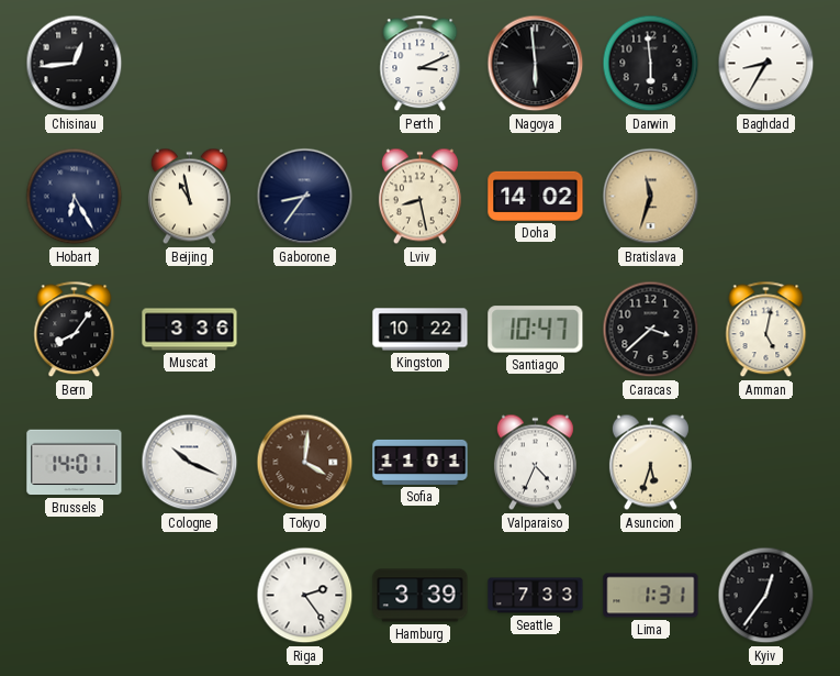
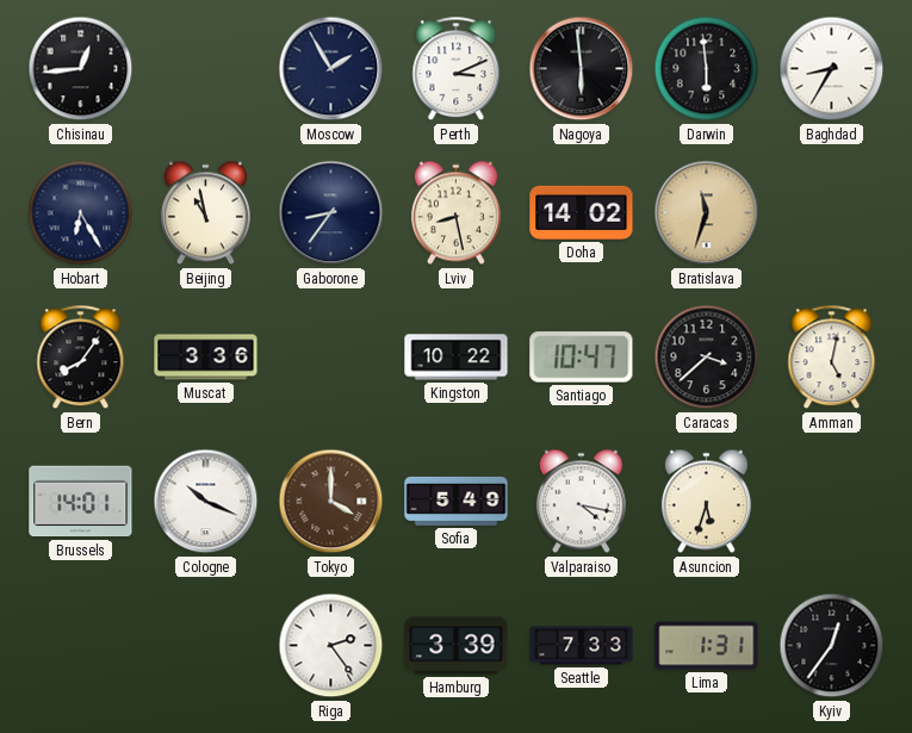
Moscow: none -> 1:55
Tokyo: 4:01 -> 4:00
Sofia: 11:01 -> 5:49
Valparaiso: 4:34 -> 4:17
